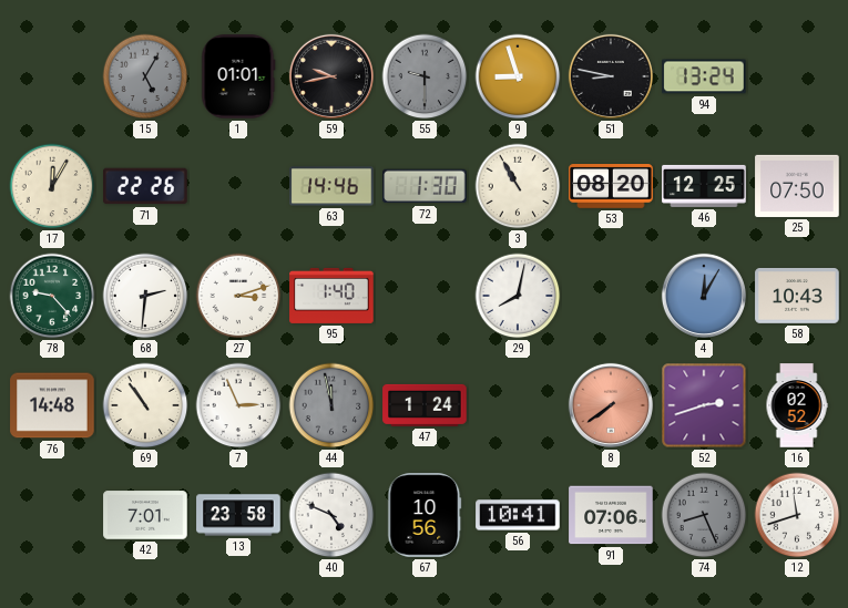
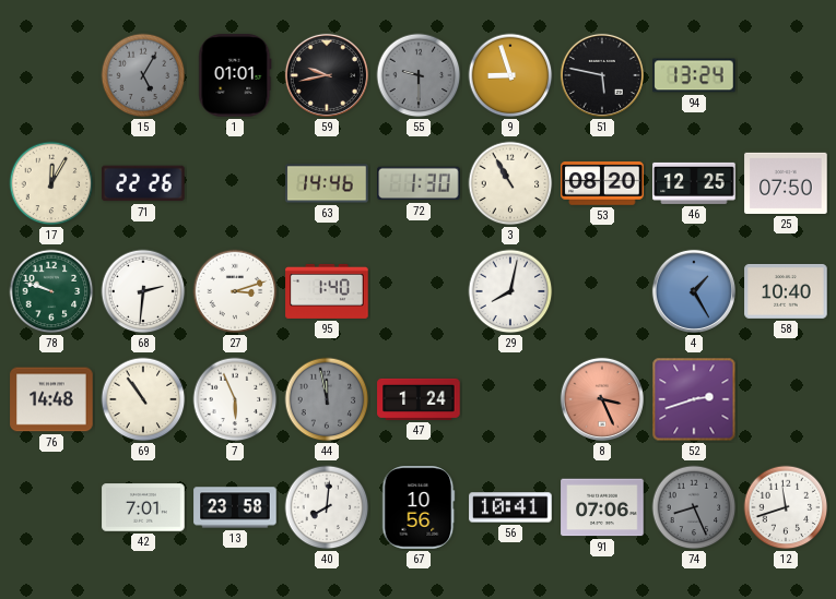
51: 8:47 -> 5:47
78: 9:23 -> 9:48
4: 12:05 -> 1:25
58: 10:43 -> 10:40
7: 2:56 -> 5:56
8: 7:39 -> 3:26
16: 02:52 -> none
40: 4:49 -> 8:01
